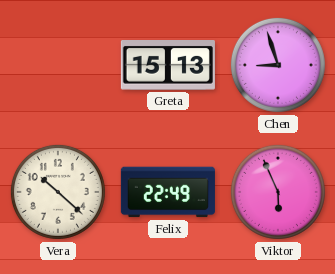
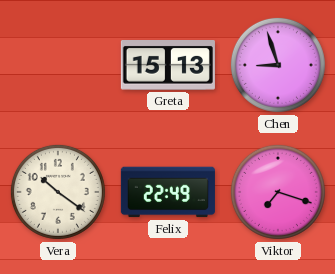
Vera: 10:22 -> 10:21
Viktor: 5:56 -> 7:18
